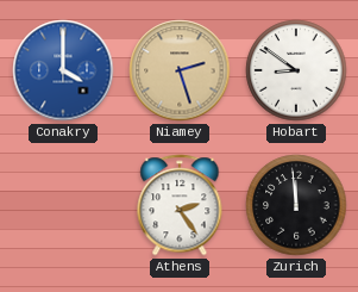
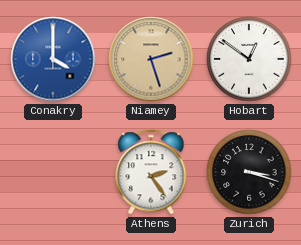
Hobart: 8:51 -> 12:51
Zurich: 11:59 -> 3:18
